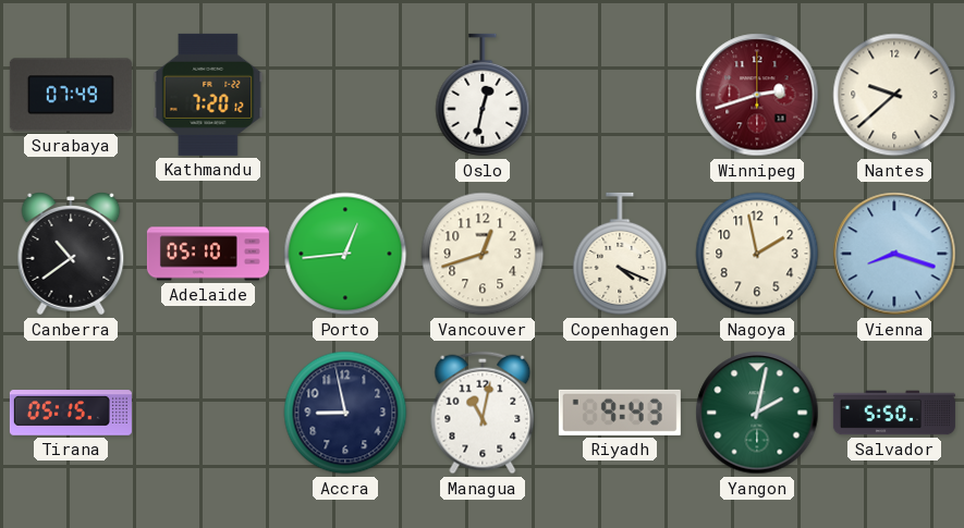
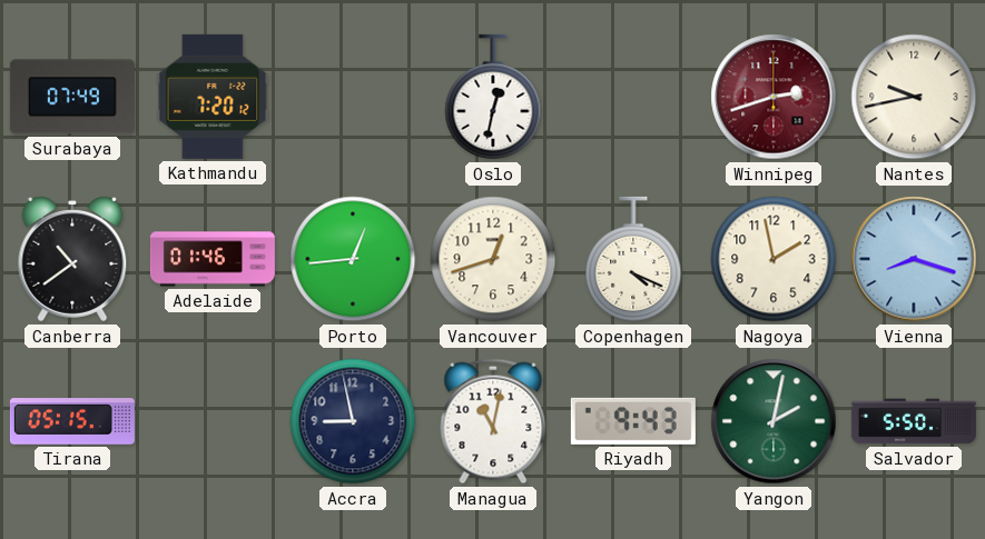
Nantes: 9:38 -> 9:43
Adelaide: 05:10 -> 01:46
